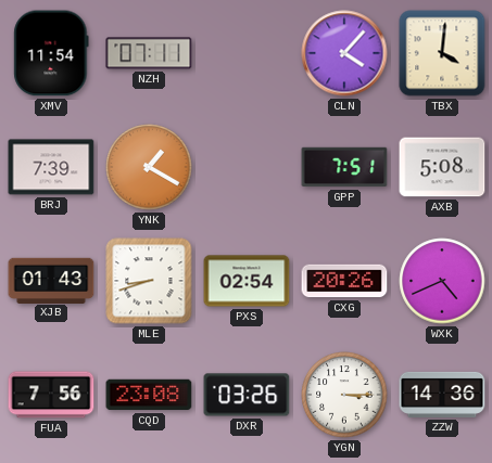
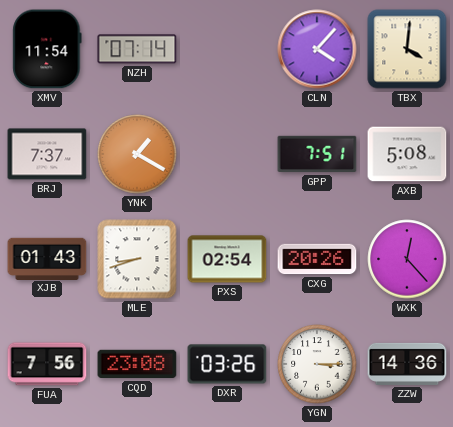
NZH: 07:11 -> 07:14
BRJ: 7:39 -> 7:37
WXK: 4:41 -> 12:23
